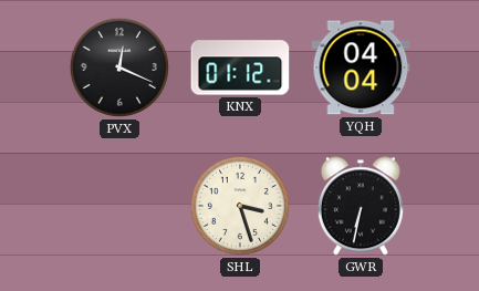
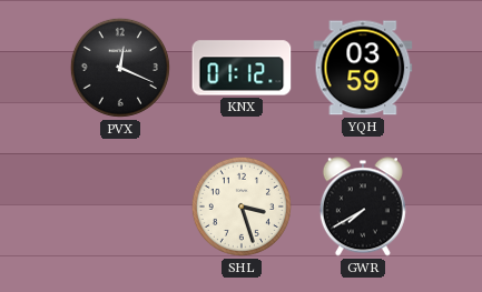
YQH: 04:04 -> 03:59
GWR: 6:32 -> 7:40
